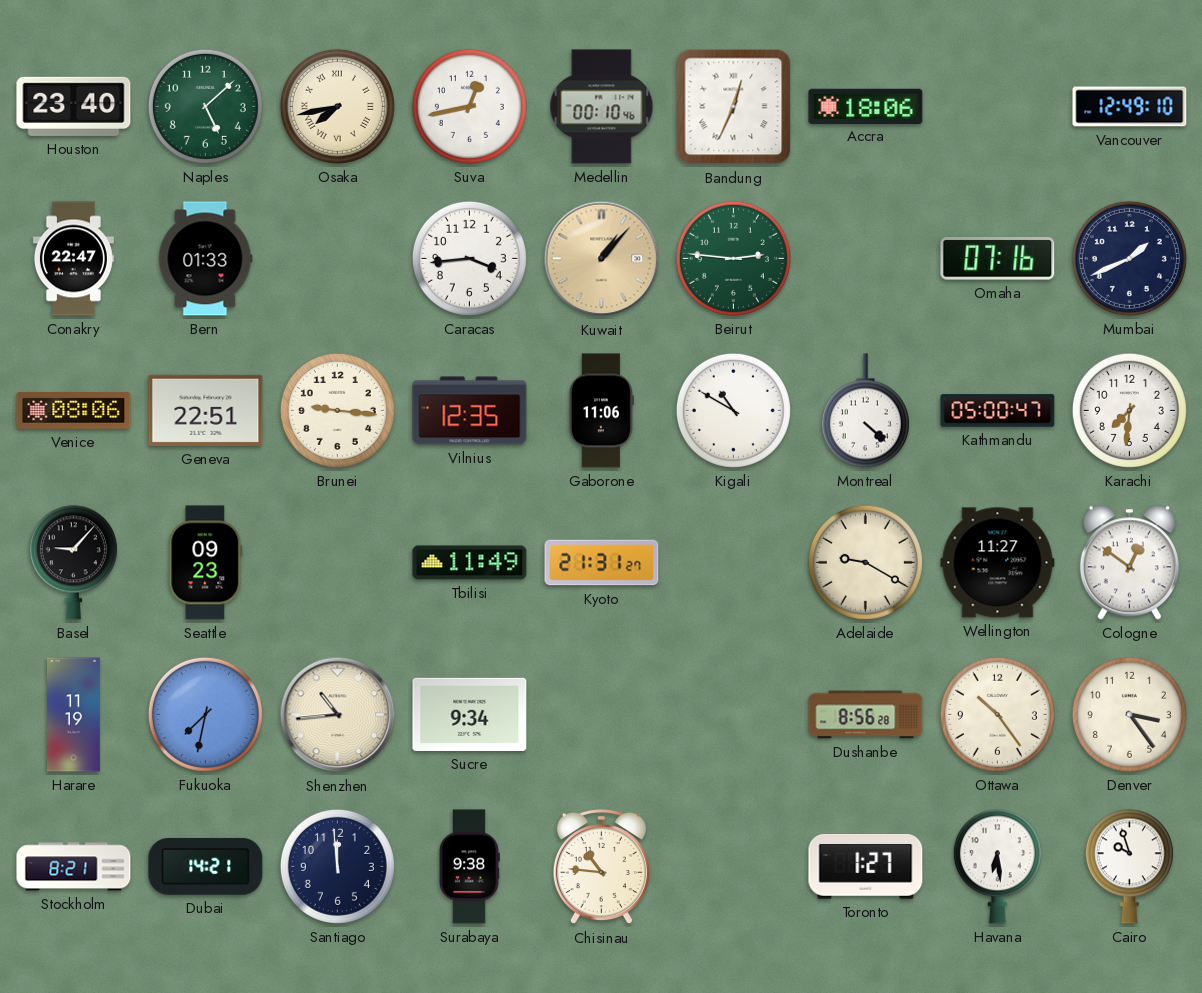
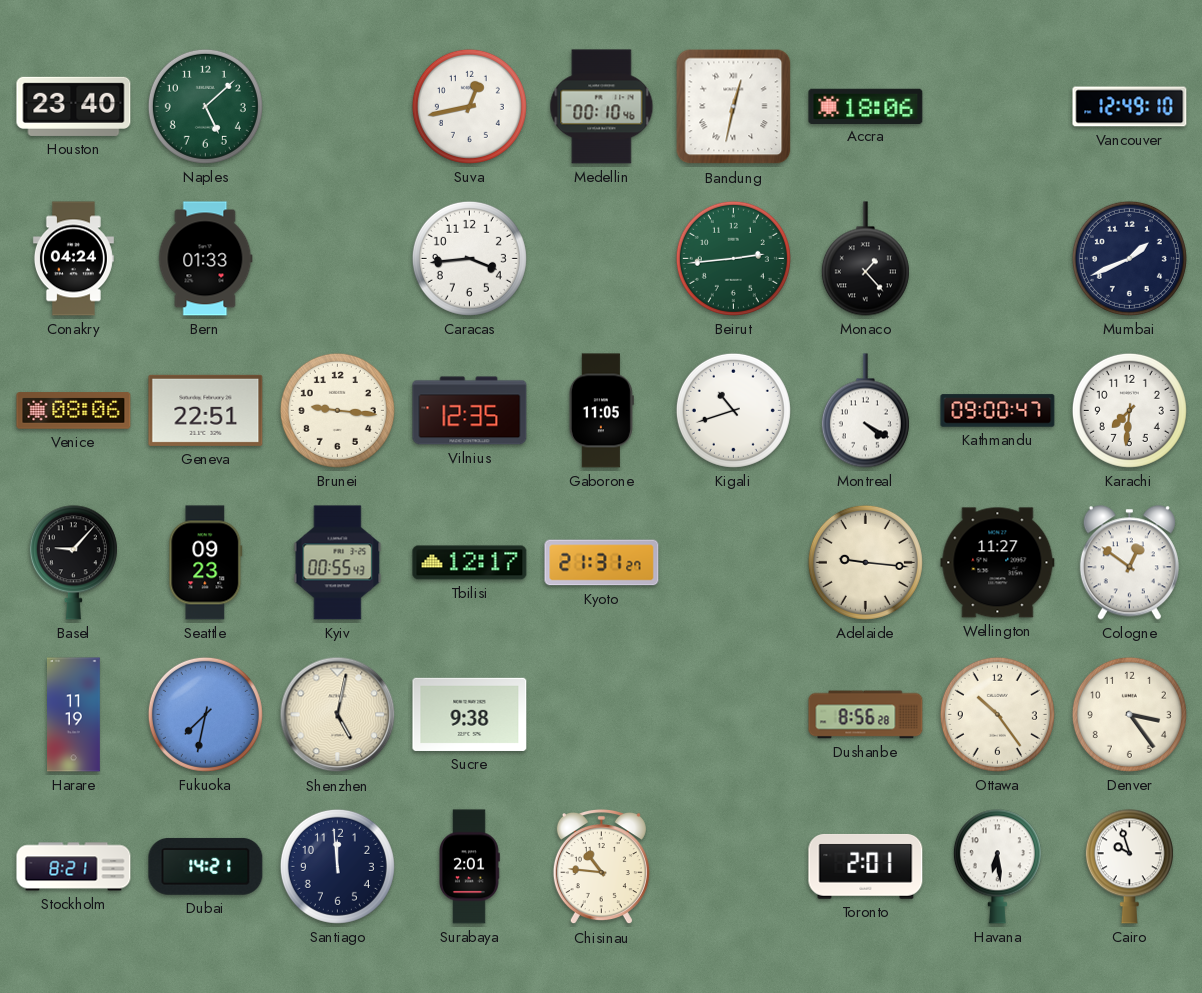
Osaka: 7:43 -> none
Bandung: 12:34 -> 12:32
Conakry: 22:47 -> 04:24
Kuwait: 1:07 -> none
Beirut: 2:46 -> 2:44
Monaco: none -> 1:23
Omaha: 07:16 -> none
Gaborone: 11:06 -> 11:05
Kigali: 10:50 -> 10:42
Montreal: 4:22 -> 4:20
Kathmandu: 05:00 -> 09:00
Kyiv: none -> 00:55
Tbilisi: 11:49 -> 12:17
Adelaide: 9:20 -> 9:16
Shenzhen: 10:44 -> 5:02
Sucre: 9:34 -> 9:38
Surabaya: 9:38 -> 2:01
Toronto: 1:27 -> 2:01
